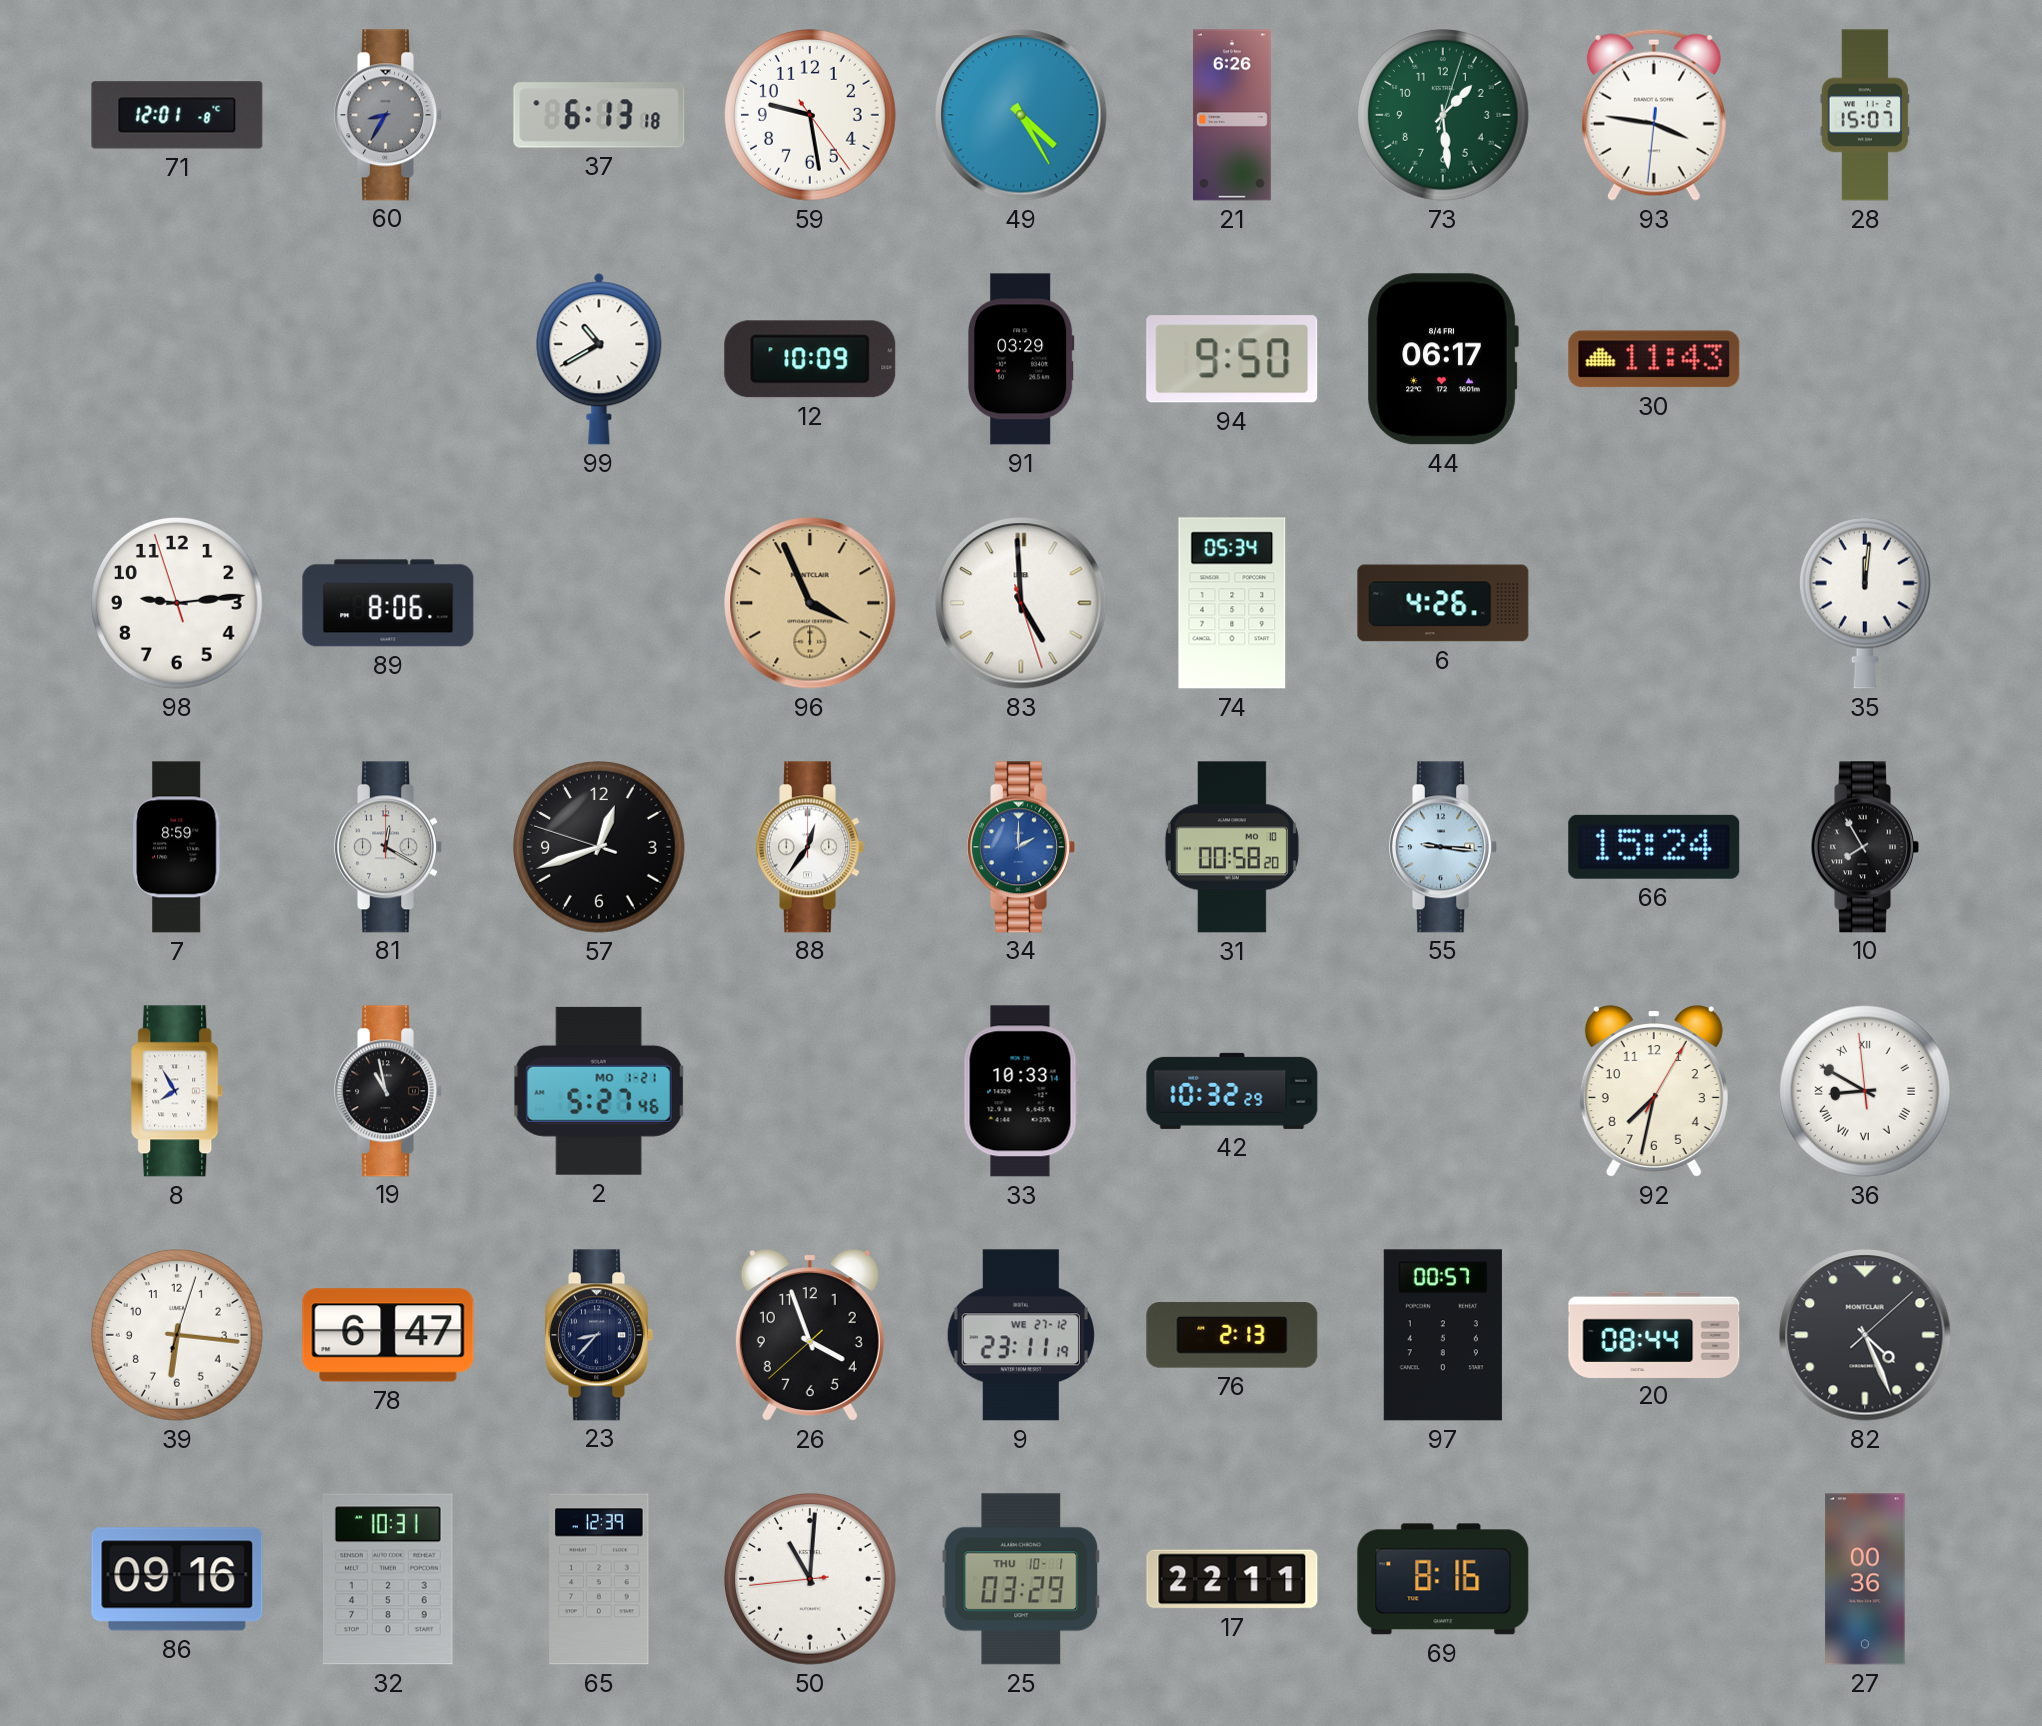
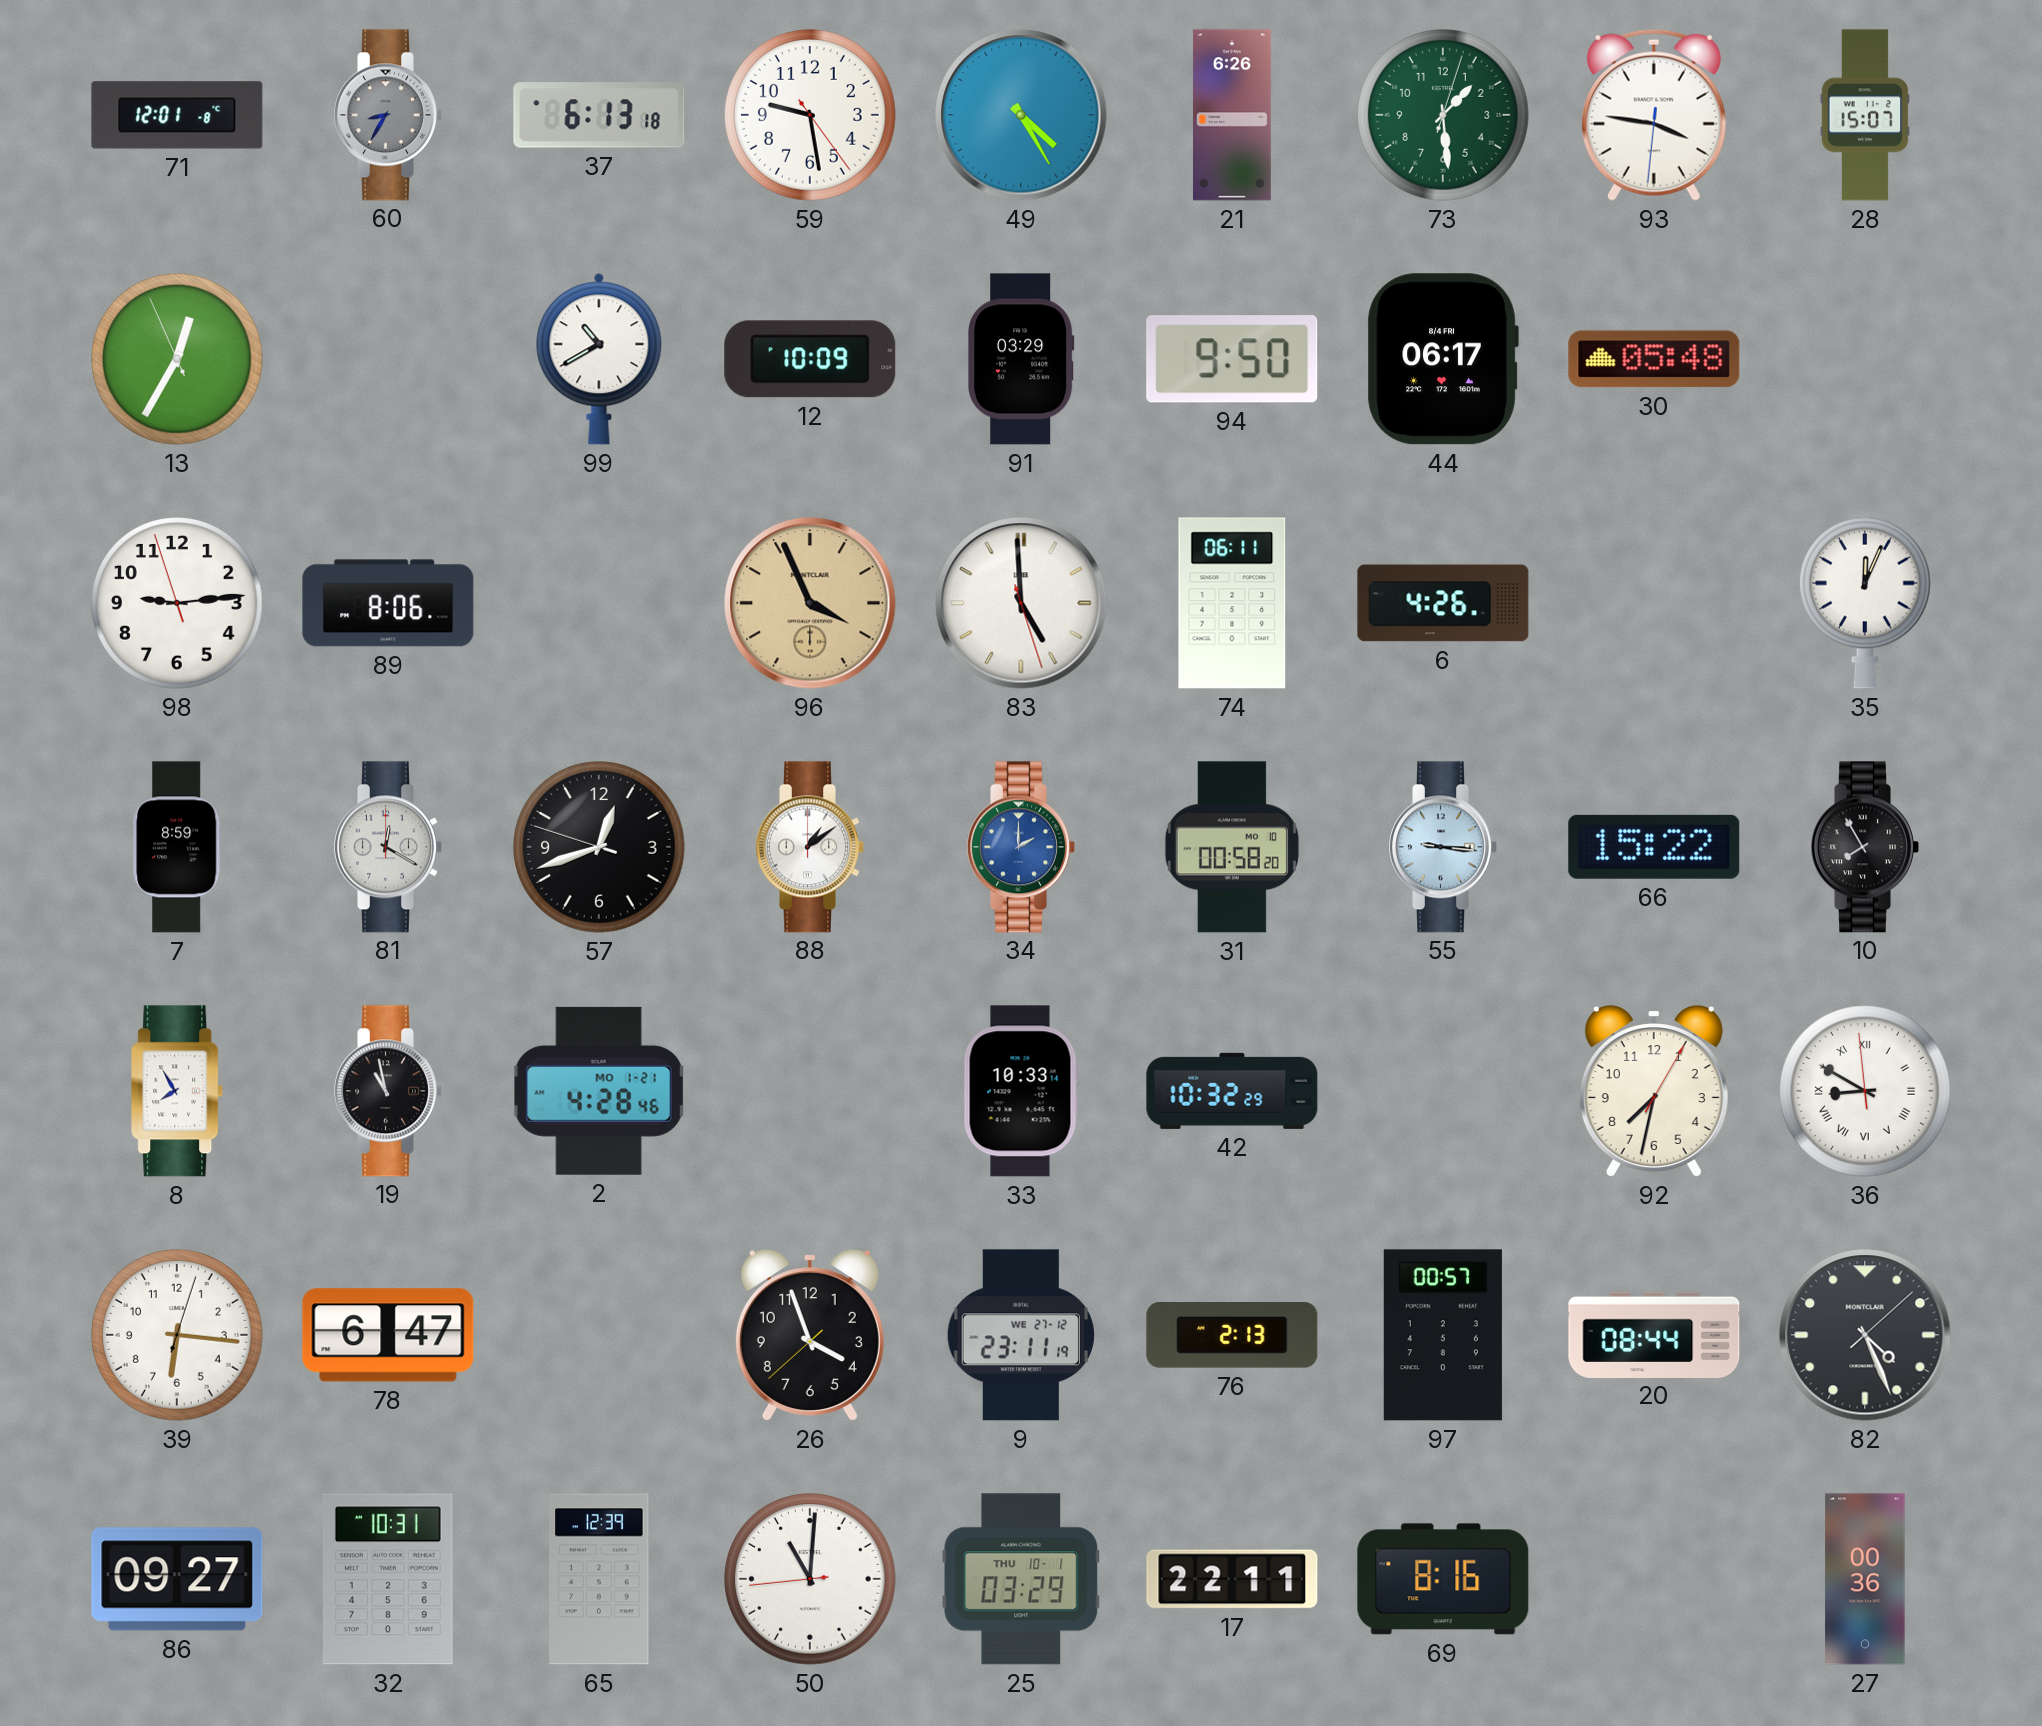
13: none -> 12:34
30: 11:43 -> 05:48
74: 05:34 -> 06:11
35: 12:01 -> 12:04
88: 12:36 -> 1:09
66: 15:24 -> 15:22
2: 5:27 -> 4:28
23: 8:37 -> none
86: 09:16 -> 09:27
